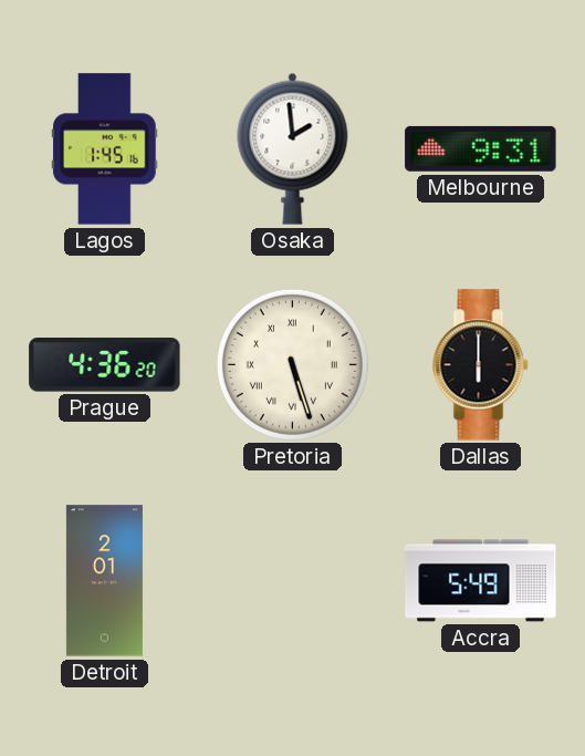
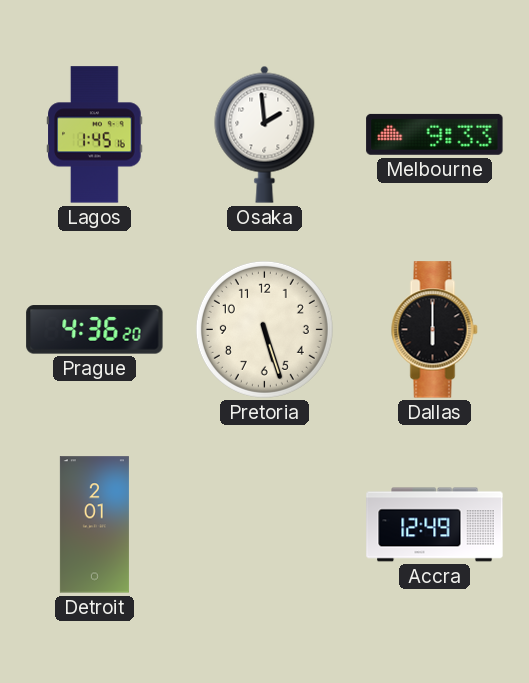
Melbourne: 9:31 -> 9:33
Pretoria numerals: Roman -> Arabic
Accra: 5:49 -> 12:49
